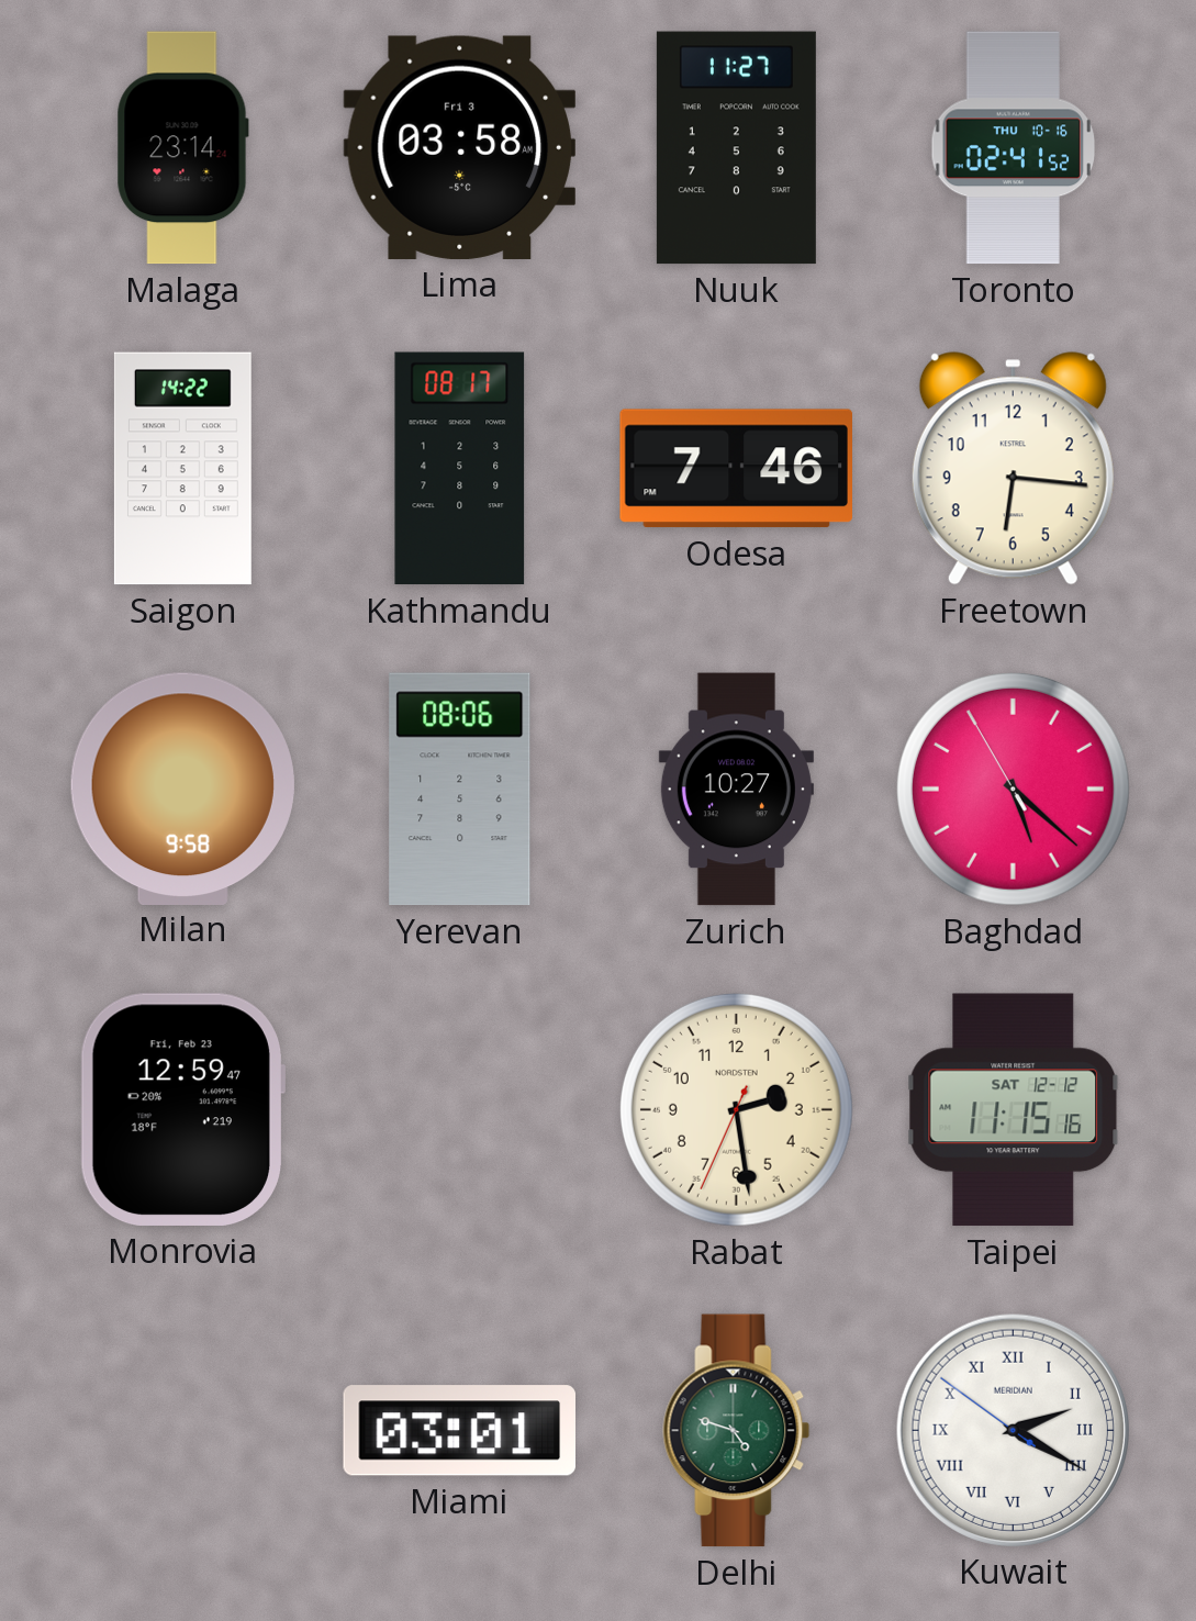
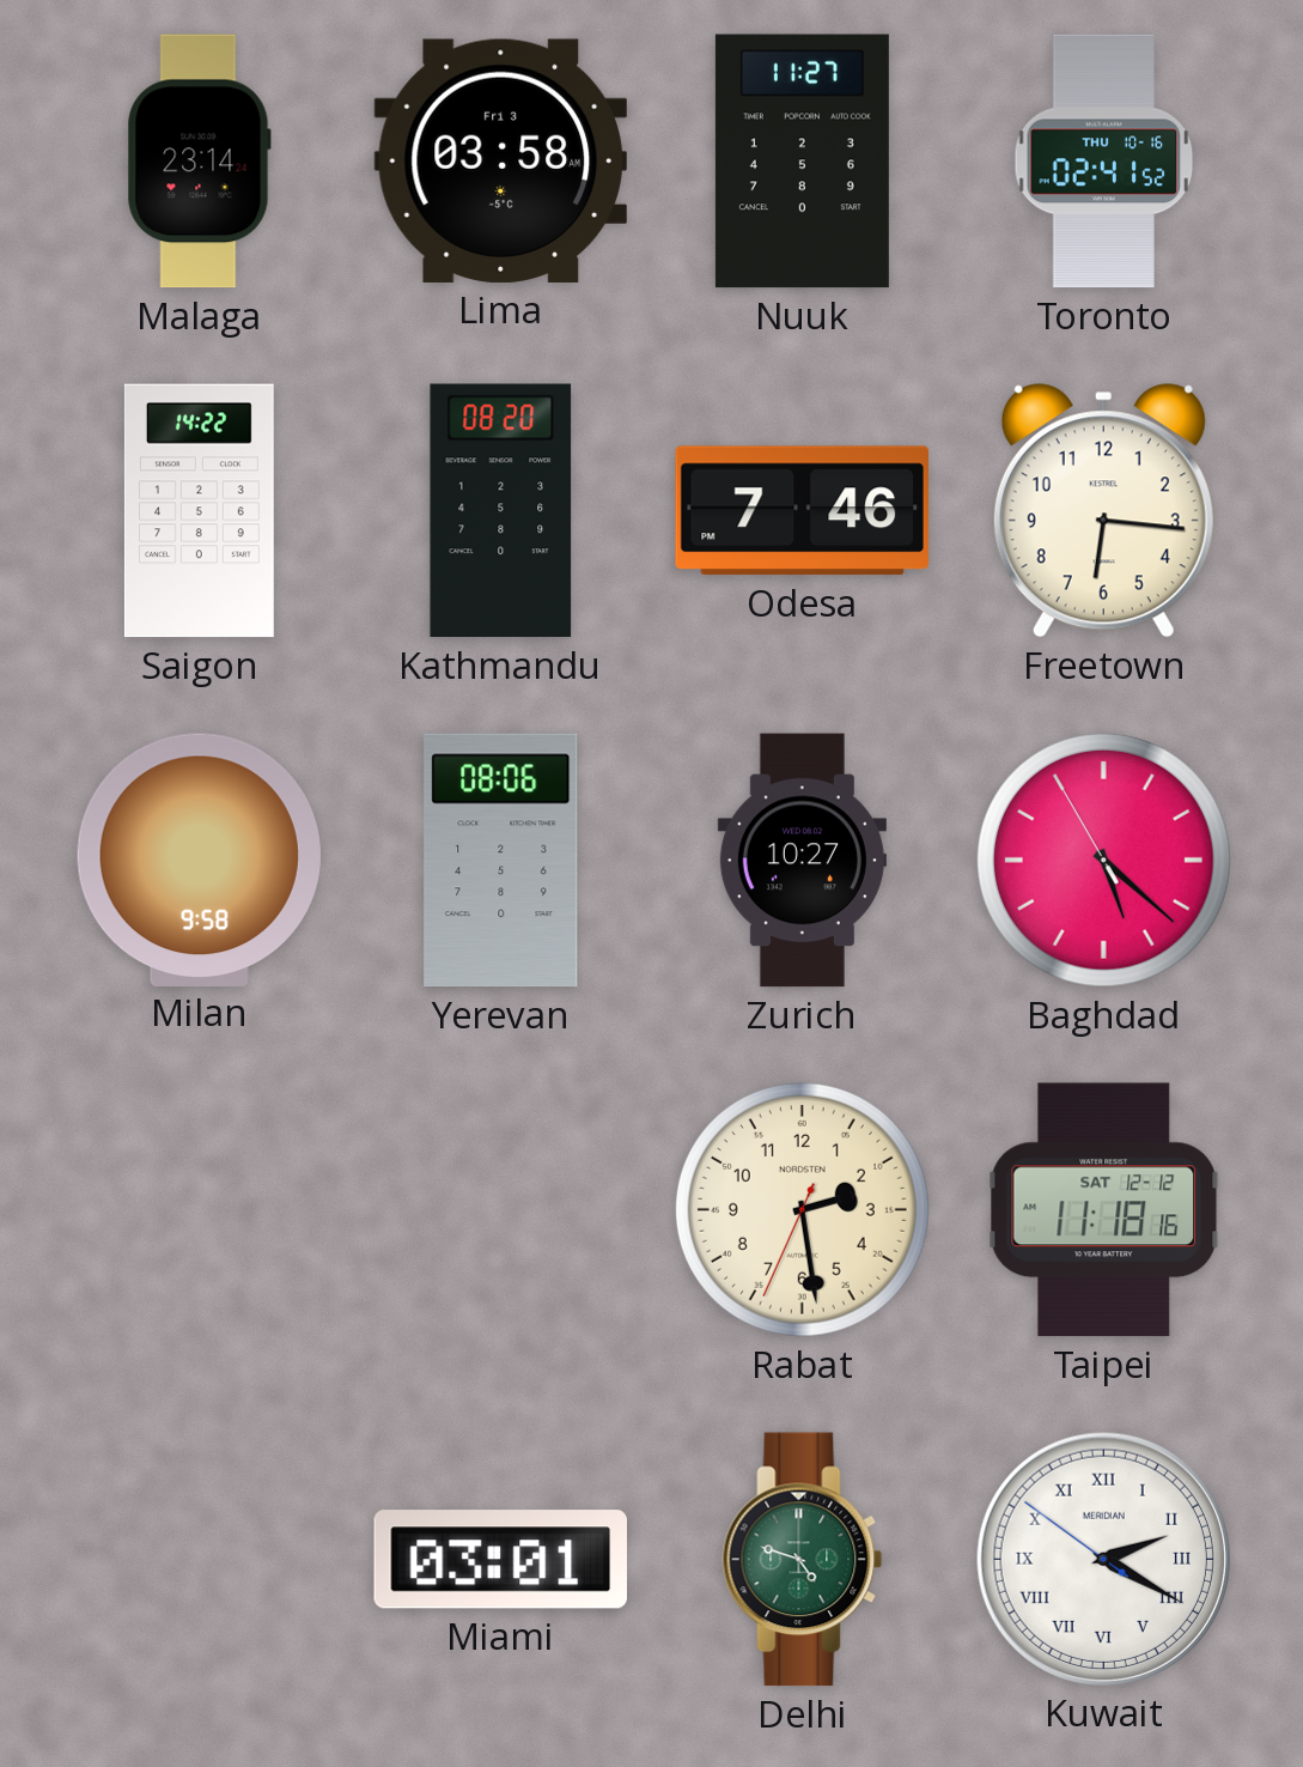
Kathmandu: 08:17 -> 08:20
Monrovia: 12:59 -> none
Taipei: 11:15 -> 11:18
